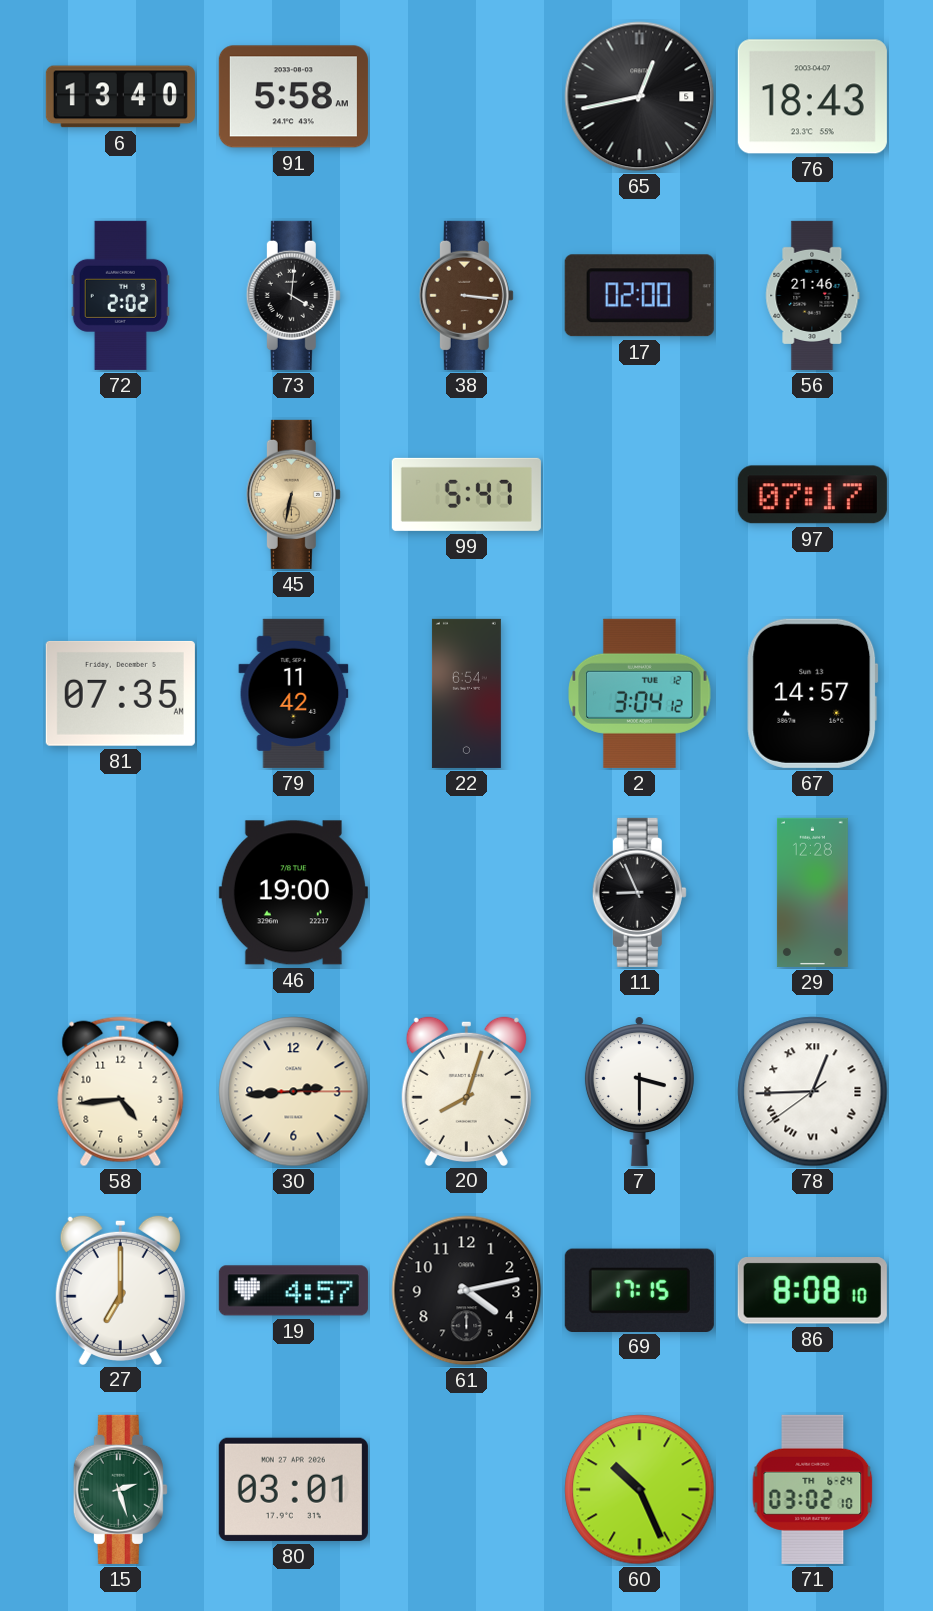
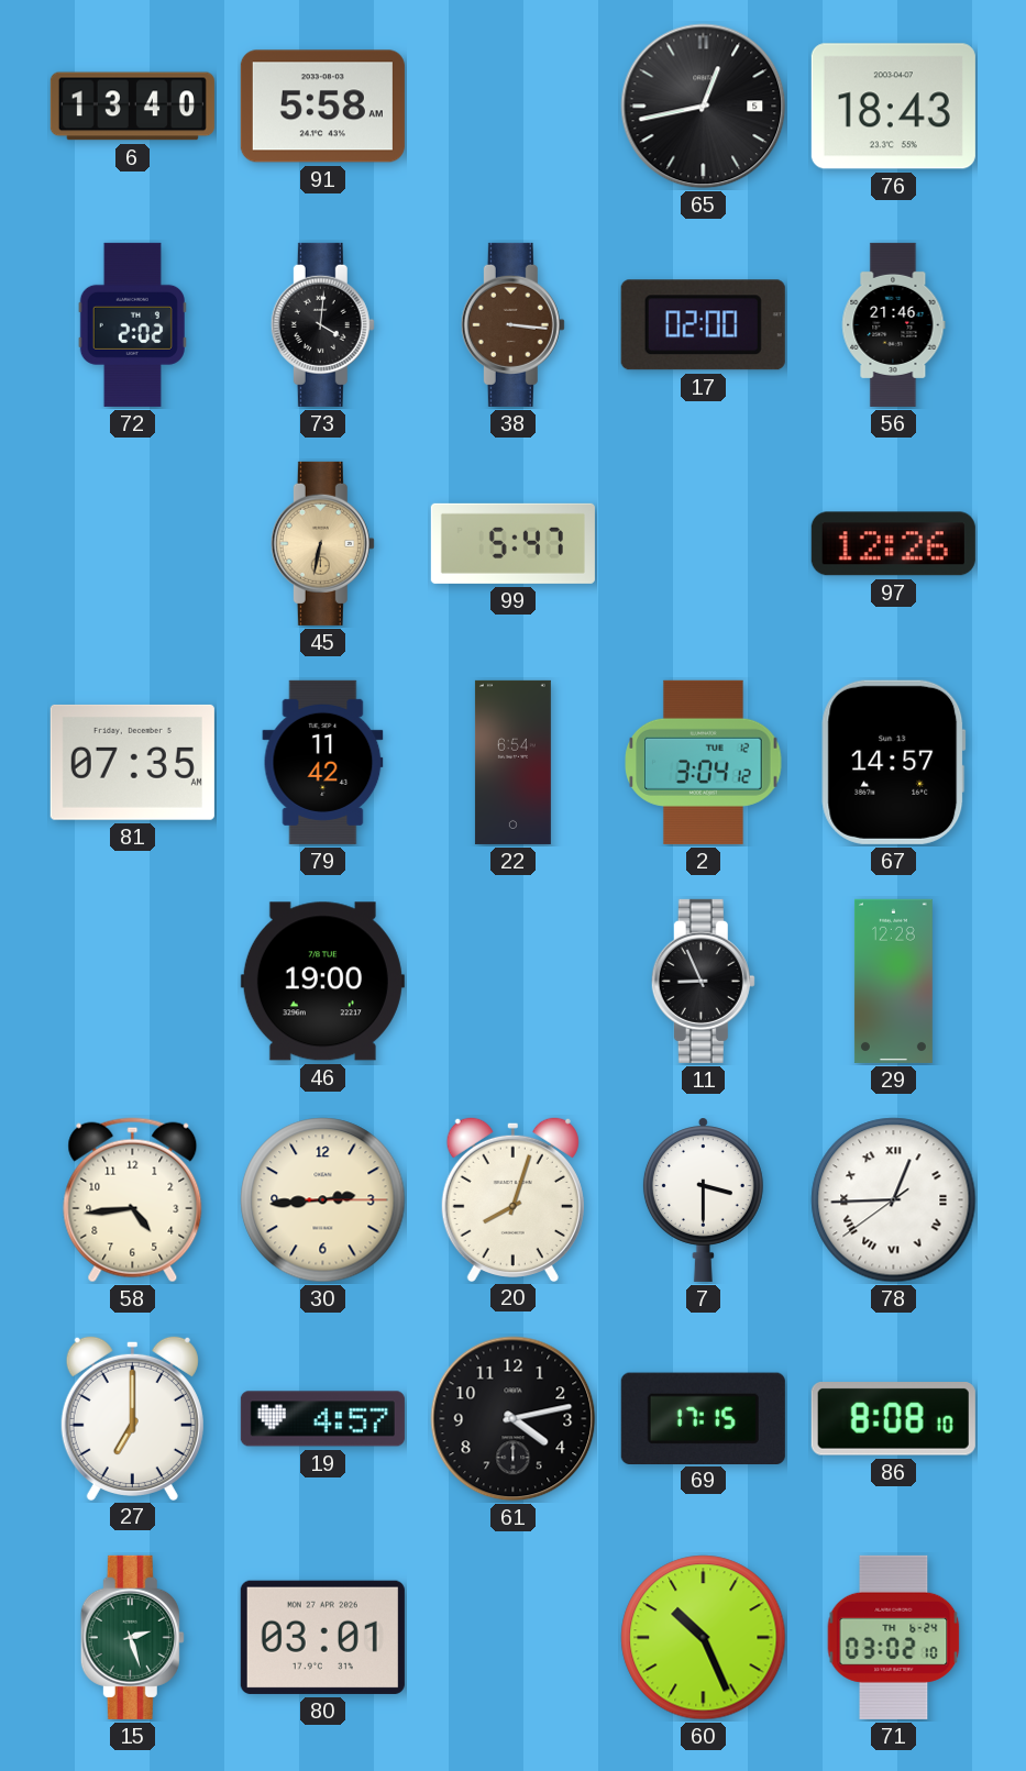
97: 07:17 -> 12:26
